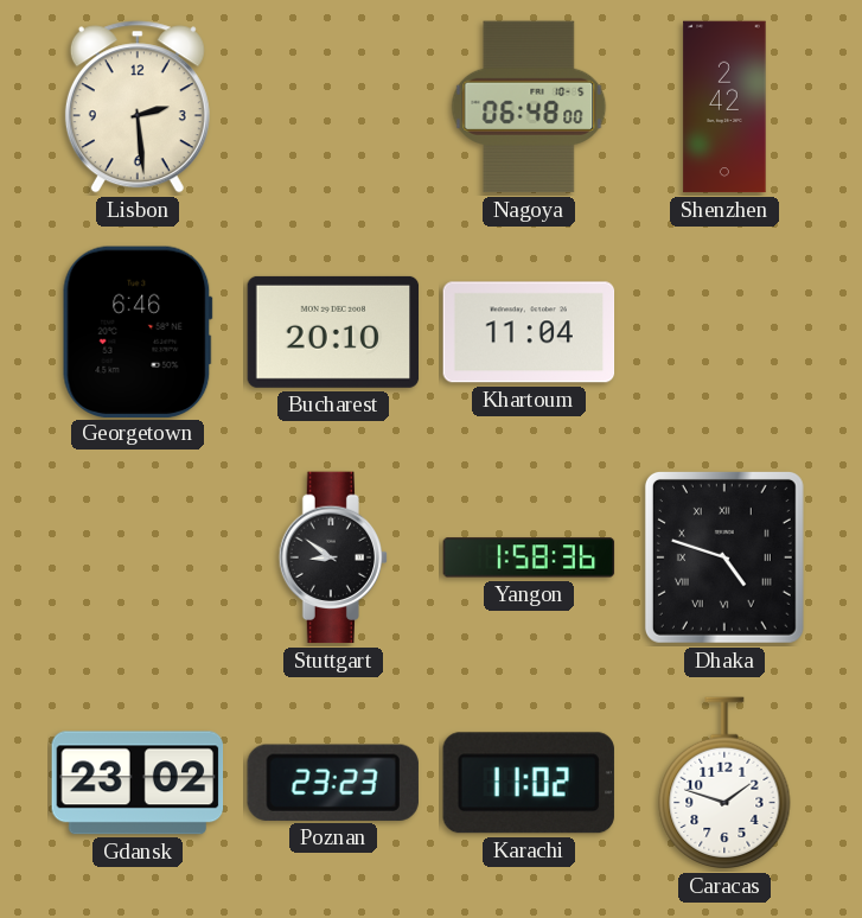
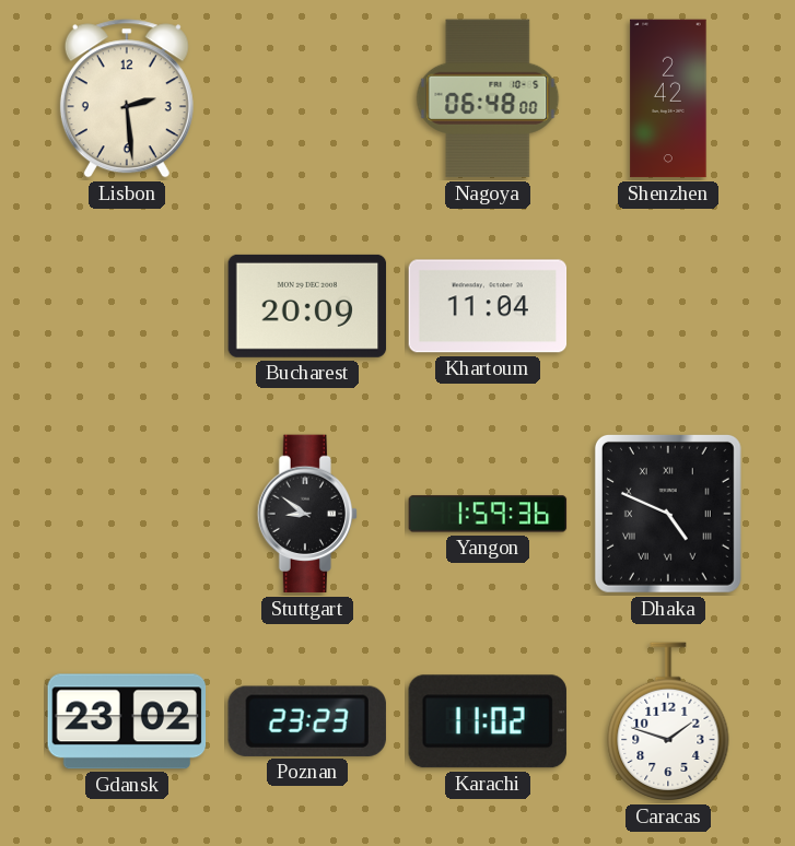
Georgetown: 6:46 -> none
Bucharest: 20:10 -> 20:09
Yangon: 1:58 -> 1:59
Dhaka: 4:48 -> 4:49
